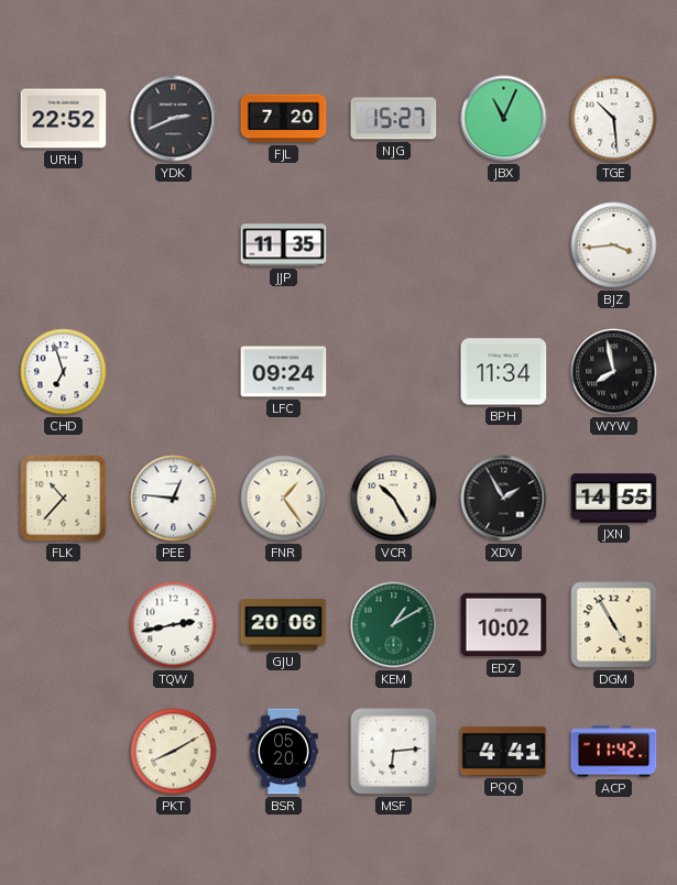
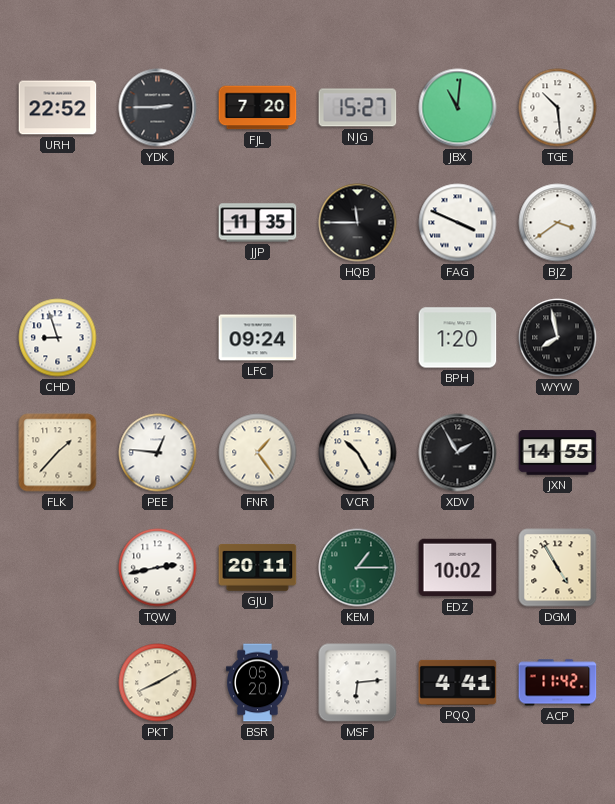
YDK: 2:41 -> 2:45
JBX: 11:04 -> 11:01
HQB: none -> 11:45
FAG: none -> 3:49
BJZ: 3:44 -> 3:39
CHD: 6:57 -> 8:57
BPH: 11:34 -> 1:20
FLK: 10:37 -> 1:37
GJU: 20:06 -> 20:11
KEM: 1:10 -> 1:15
